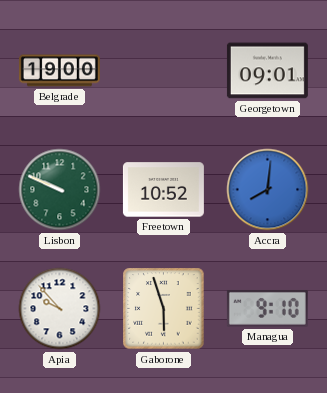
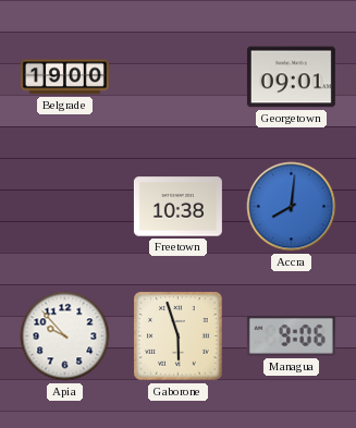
Lisbon: 9:49 -> none
Freetown: 10:52 -> 10:38
Managua: 9:10 -> 9:06
